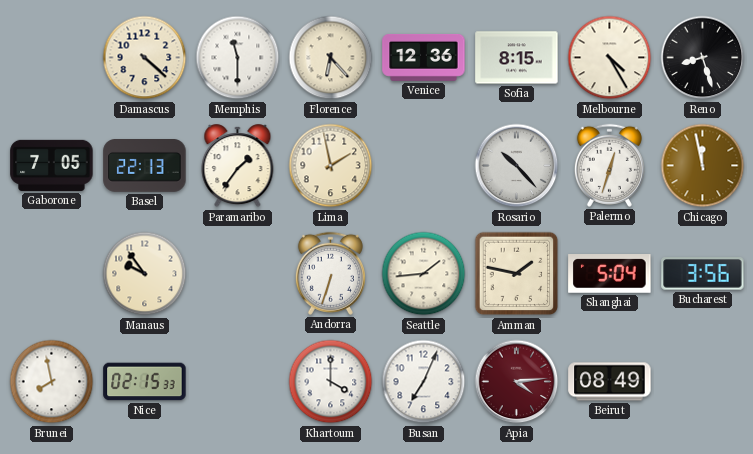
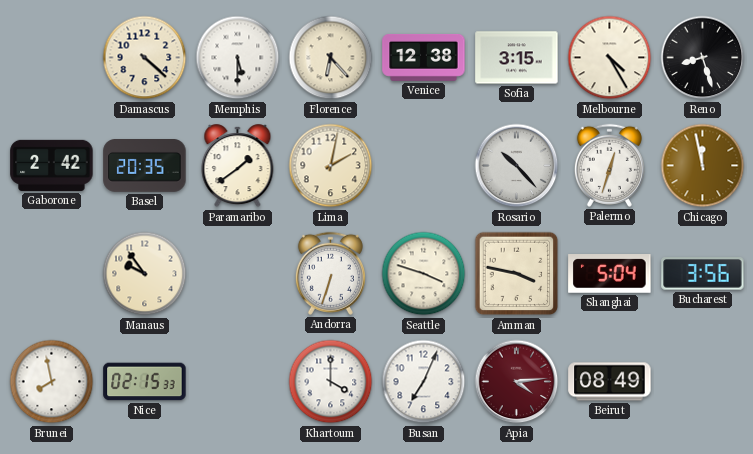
Memphis: 11:30 -> 5:30
Venice: 12:36 -> 12:38
Sofia: 8:15 -> 3:15
Gaborone: 7:05 -> 2:42
Basel: 22:13 -> 20:35
Paramaribo: 1:36 -> 1:39
Lima: 1:58 -> 2:02
Seattle: 1:44 -> 3:48
Amman: 1:47 -> 3:47
